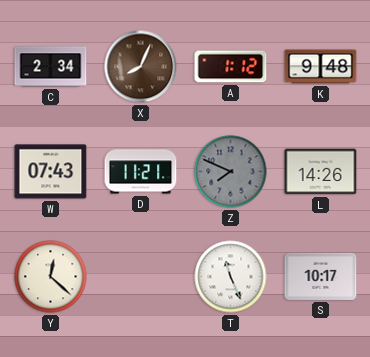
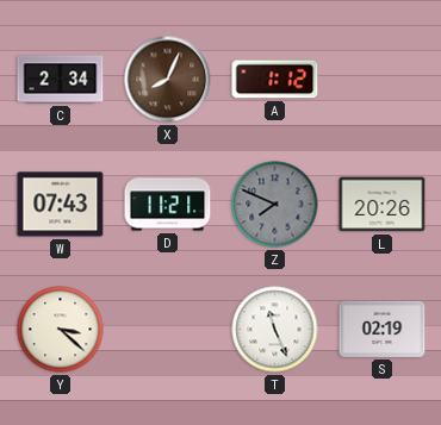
K: 9:48 -> none
L: 14:26 -> 20:26
Y: 12:22 -> 3:22
S: 10:17 -> 02:19
